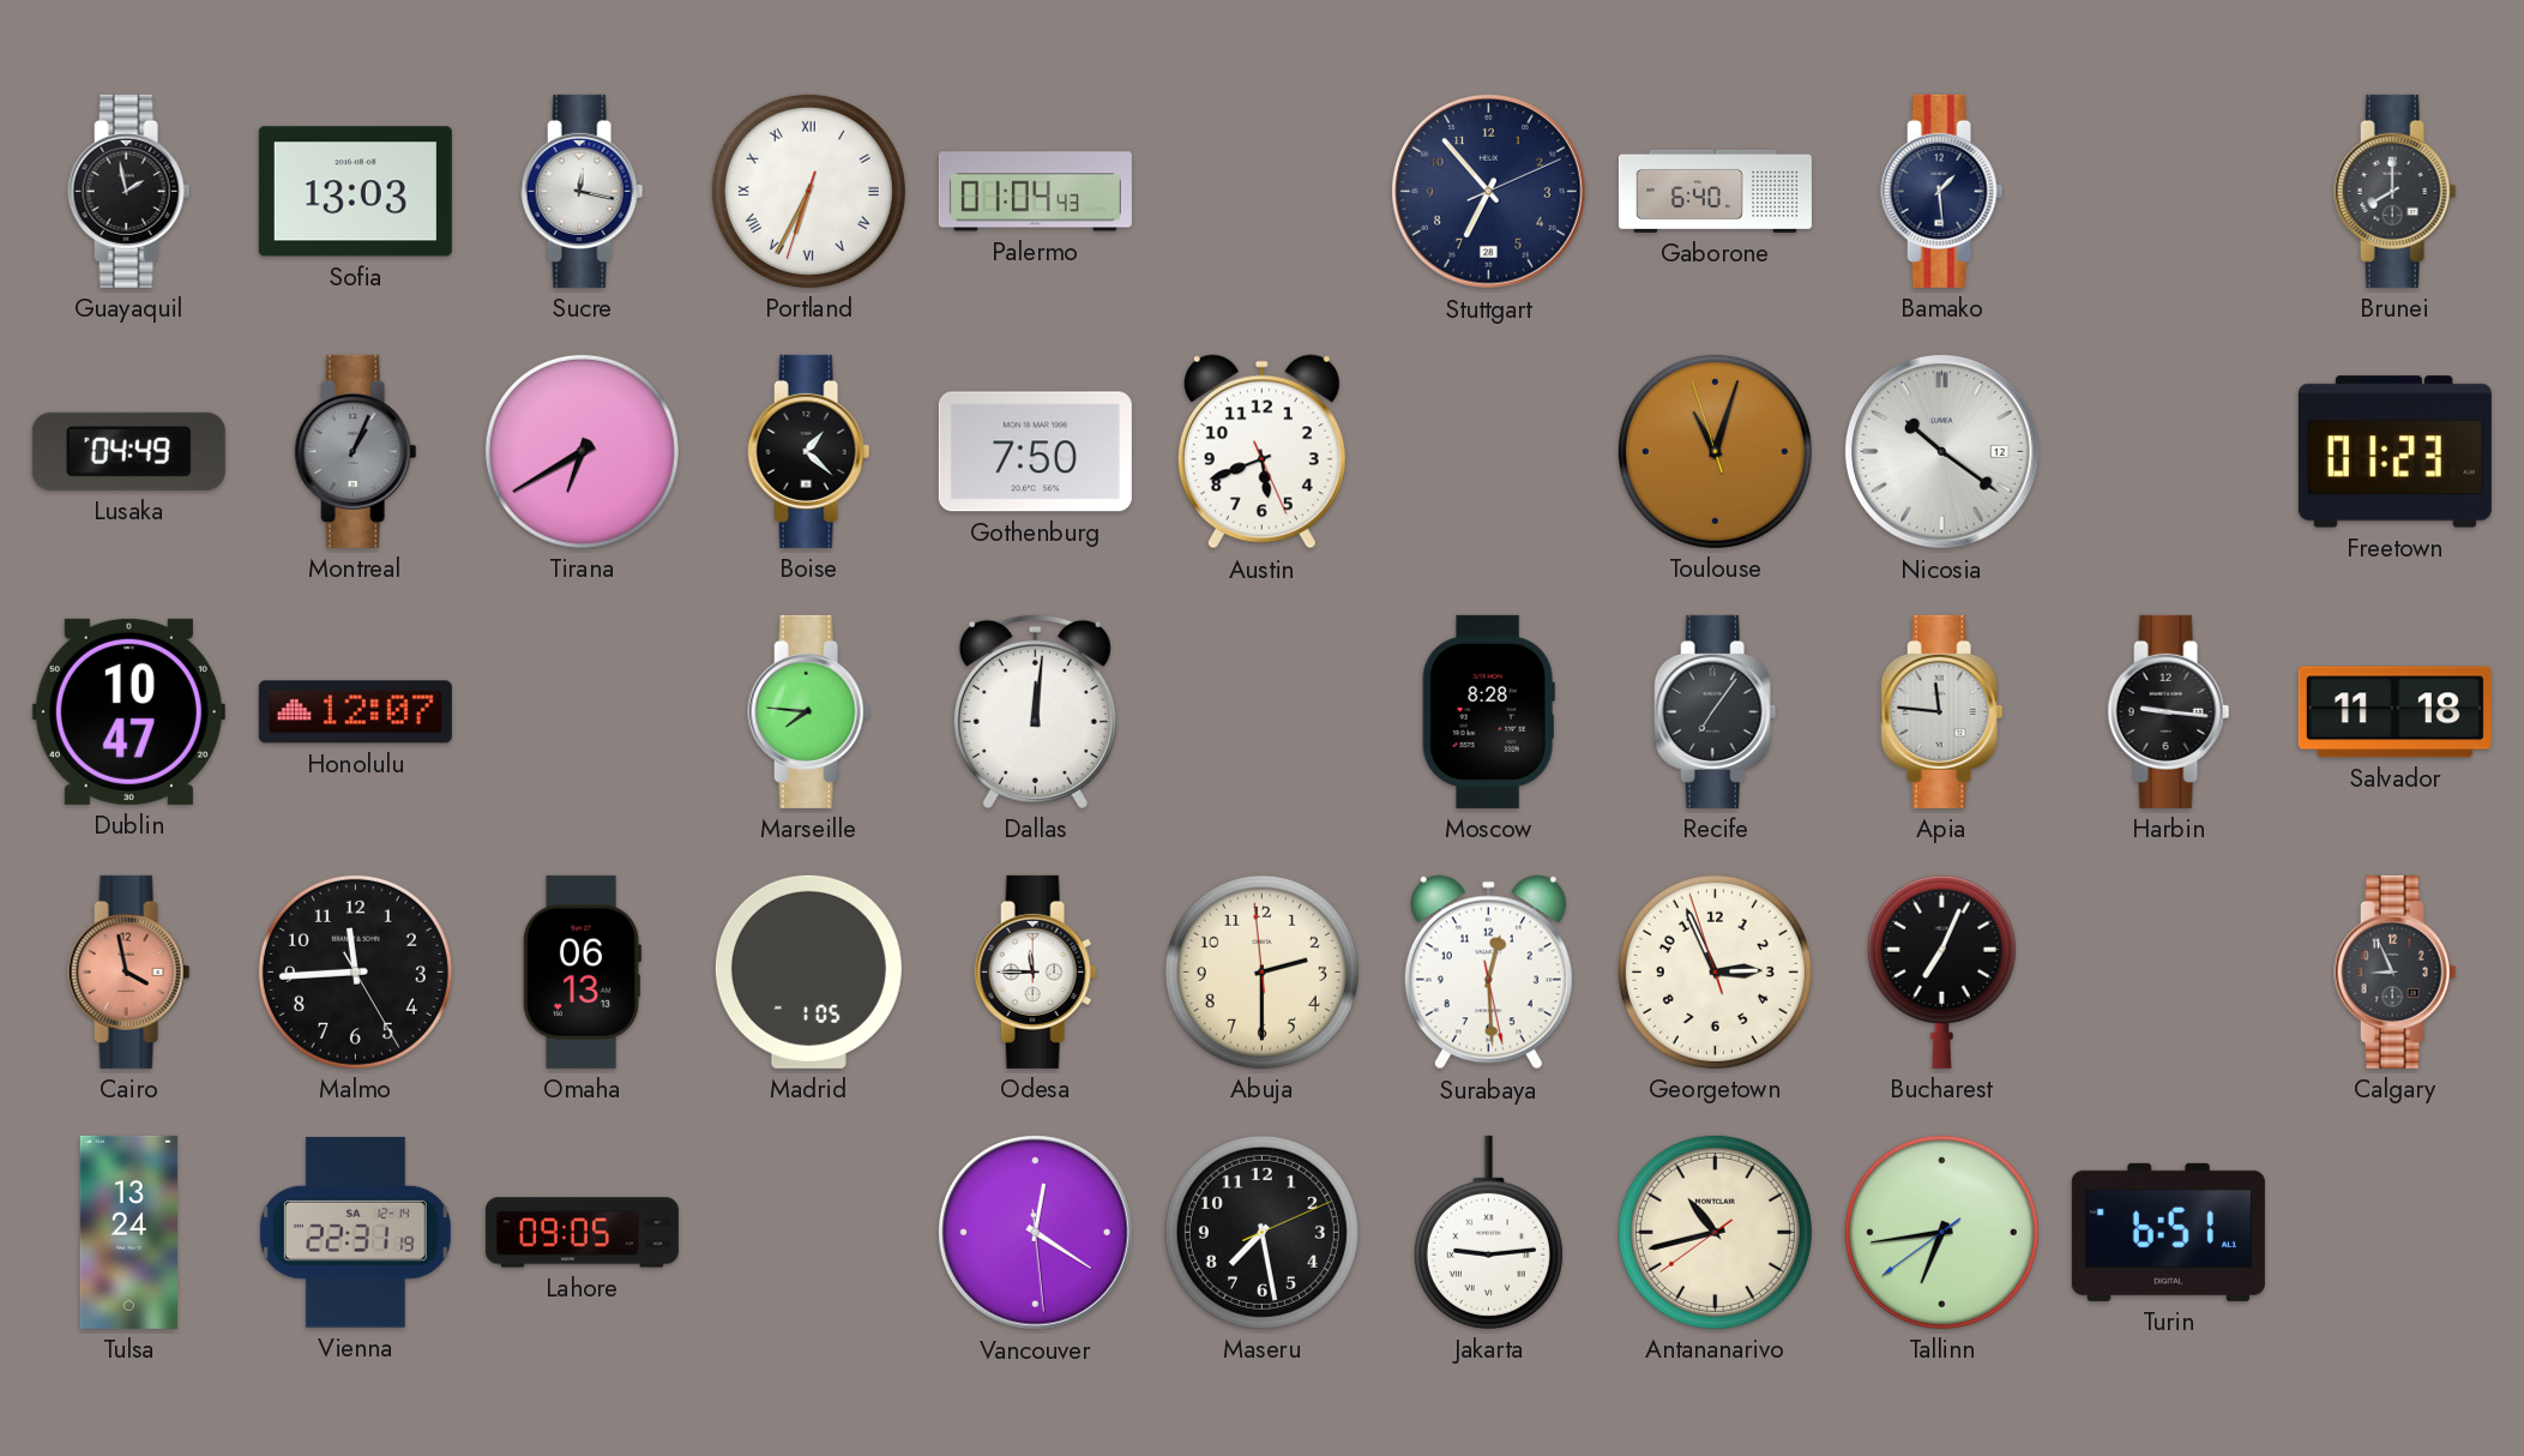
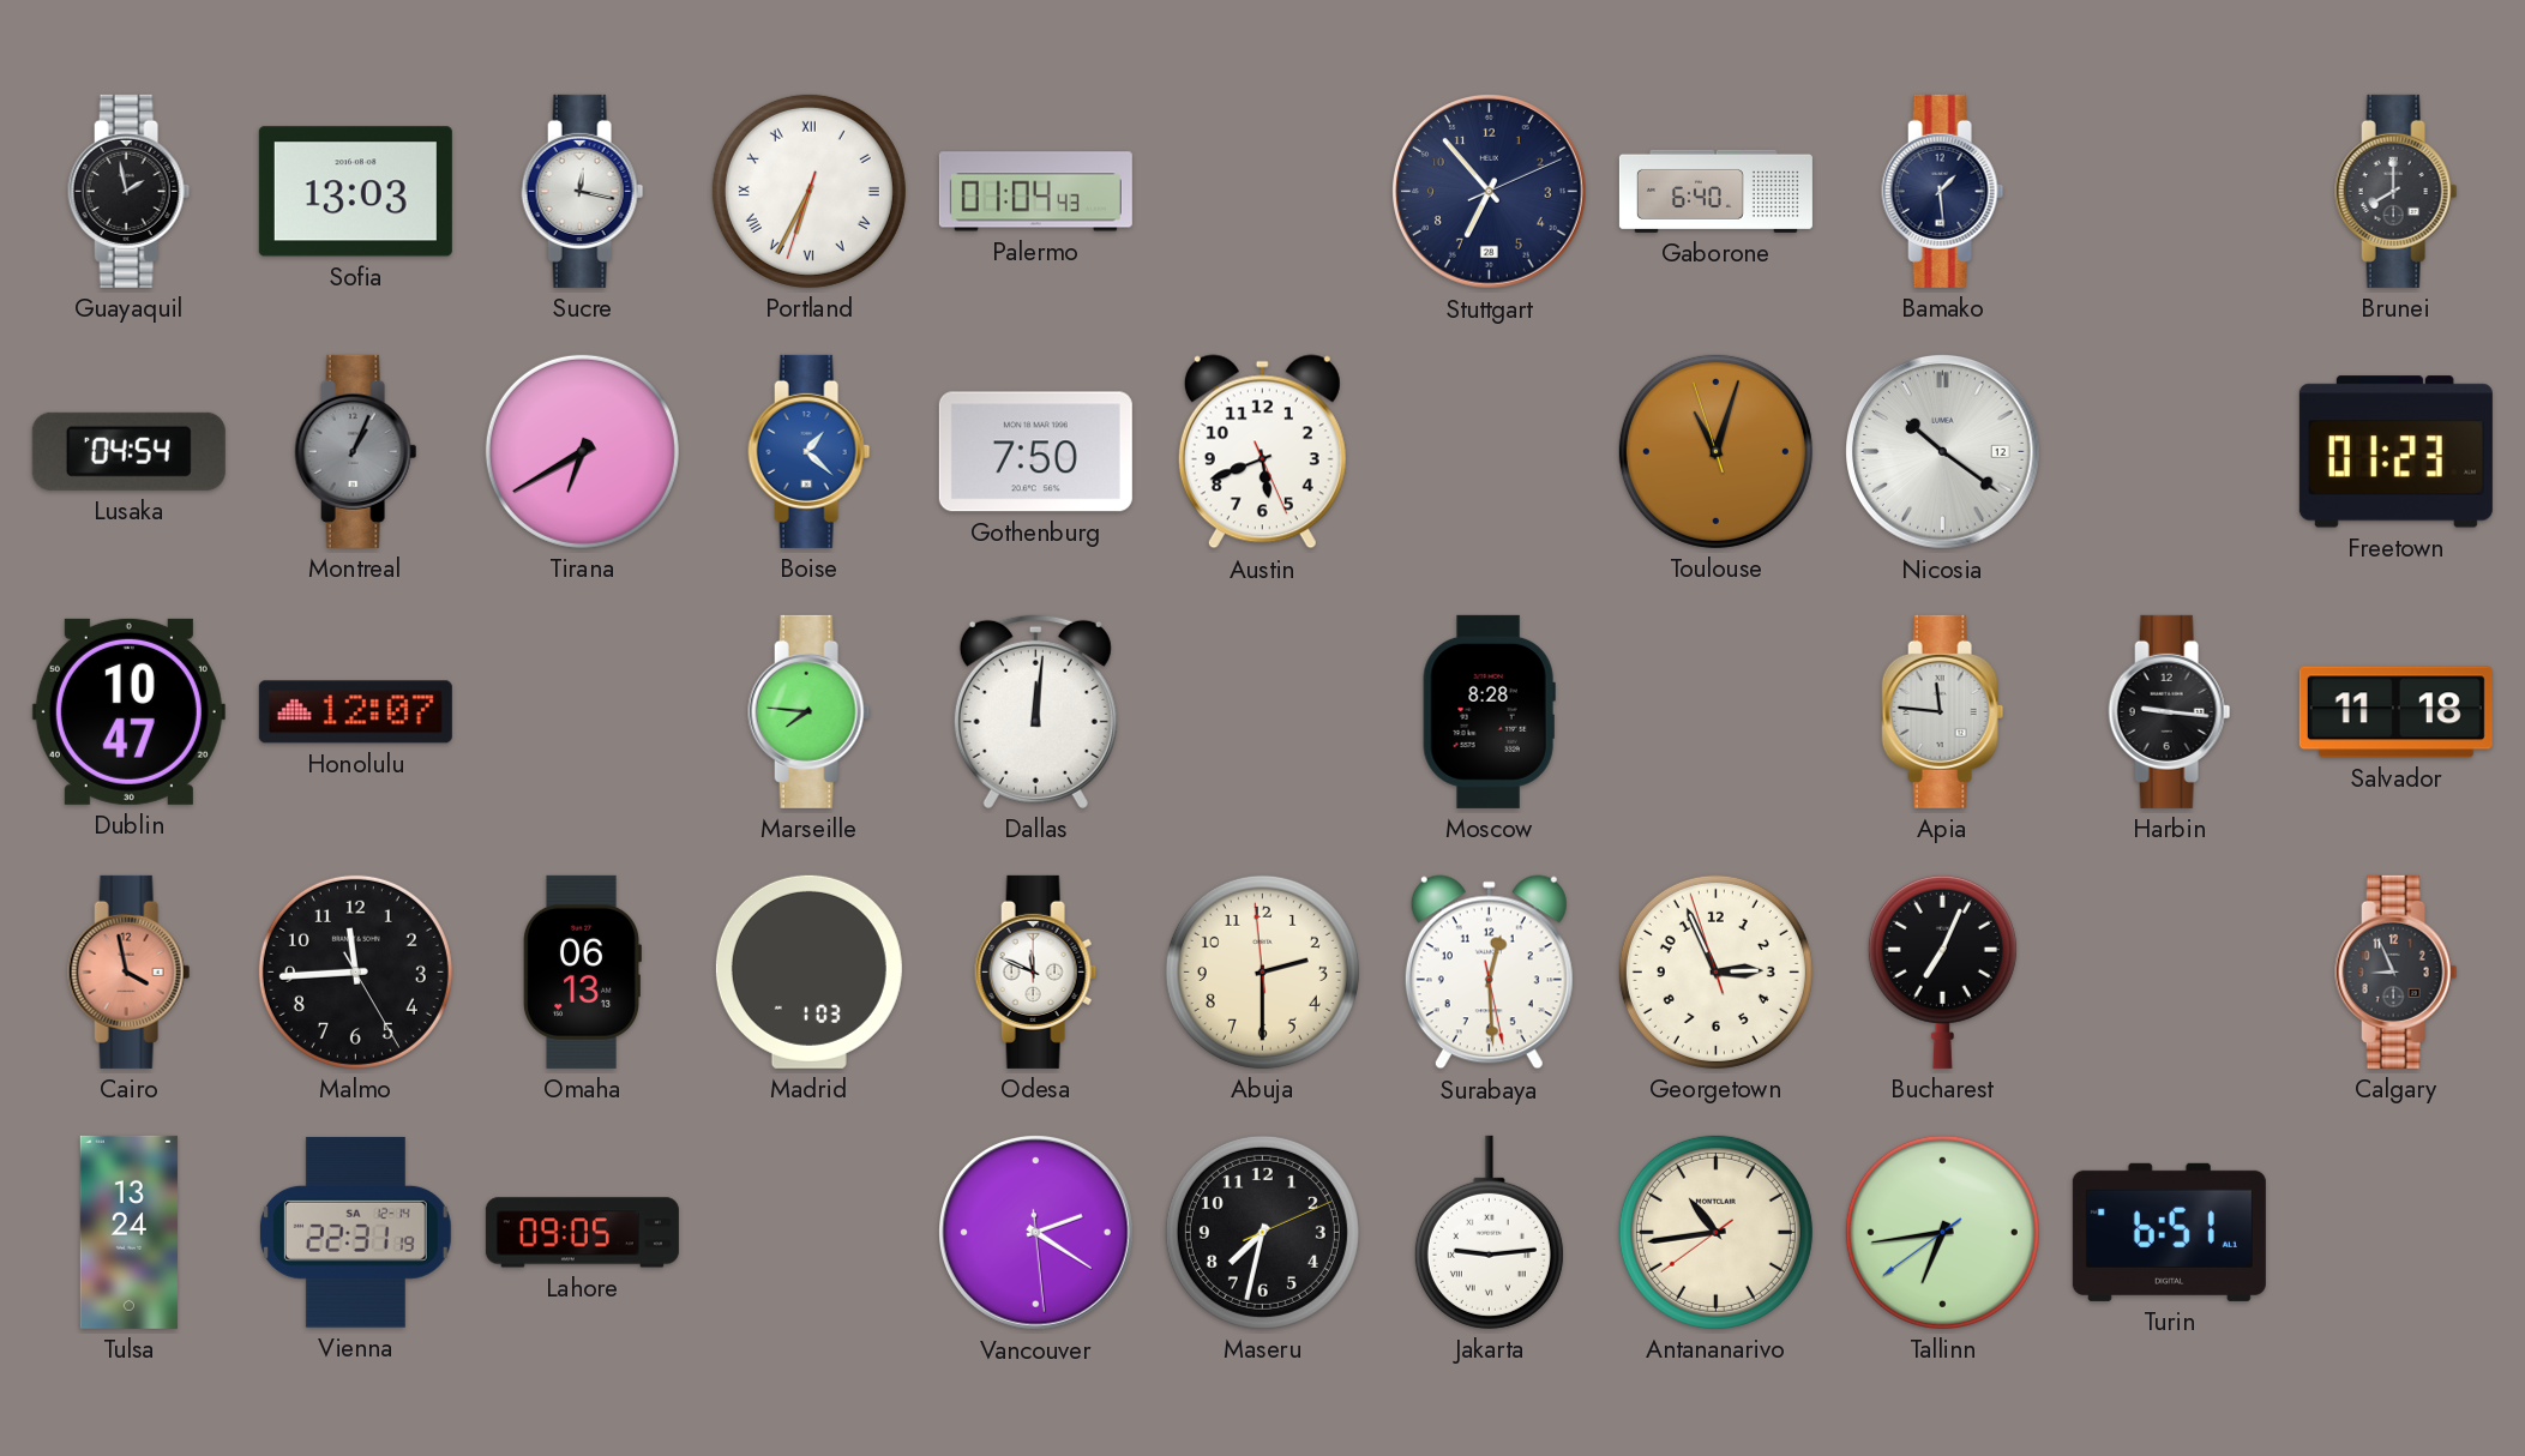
Lusaka: 04:49 -> 04:54
Boise dial: black -> blue
Recife: 7:06 -> none
Madrid: 1:05 -> 1:03
Odesa: 11:45 -> 11:49
Vancouver: 12:20 -> 2:20
Maseru: 7:28 -> 7:32
Antananarivo: 10:42 -> 10:43
